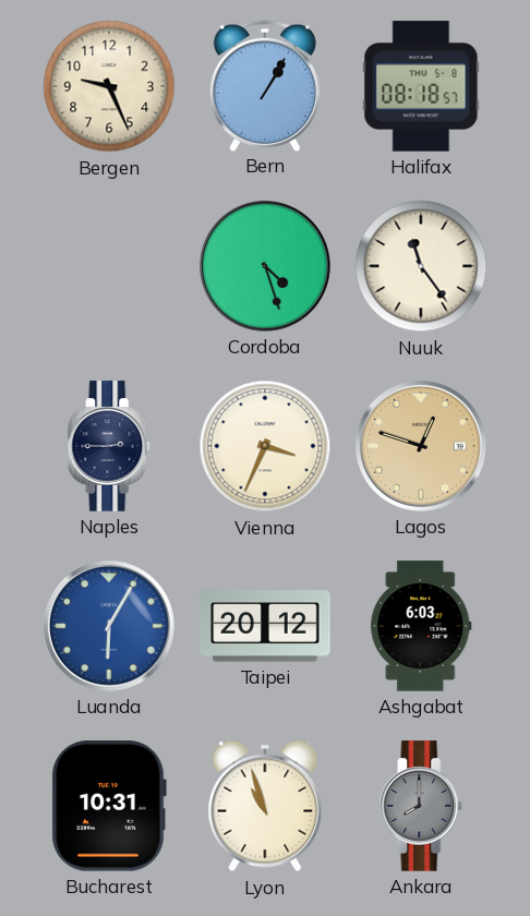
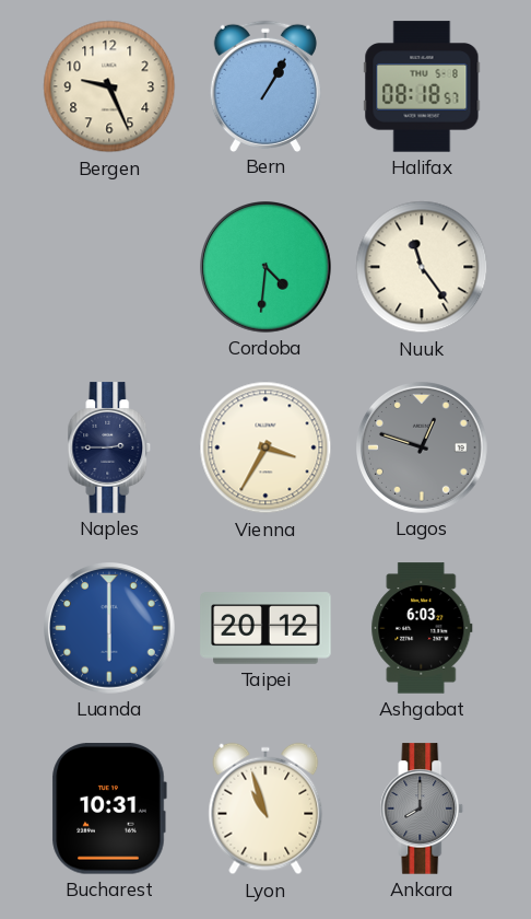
Cordoba: 4:27 -> 4:31
Vienna: 3:34 -> 3:35
Lagos dial: champagne -> grey
Luanda: 6:05 -> 6:00
